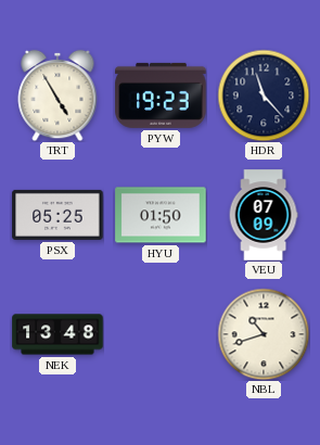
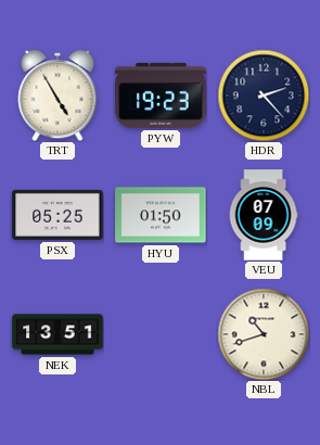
HDR: 11:23 -> 2:23
NEK: 13:48 -> 13:51
